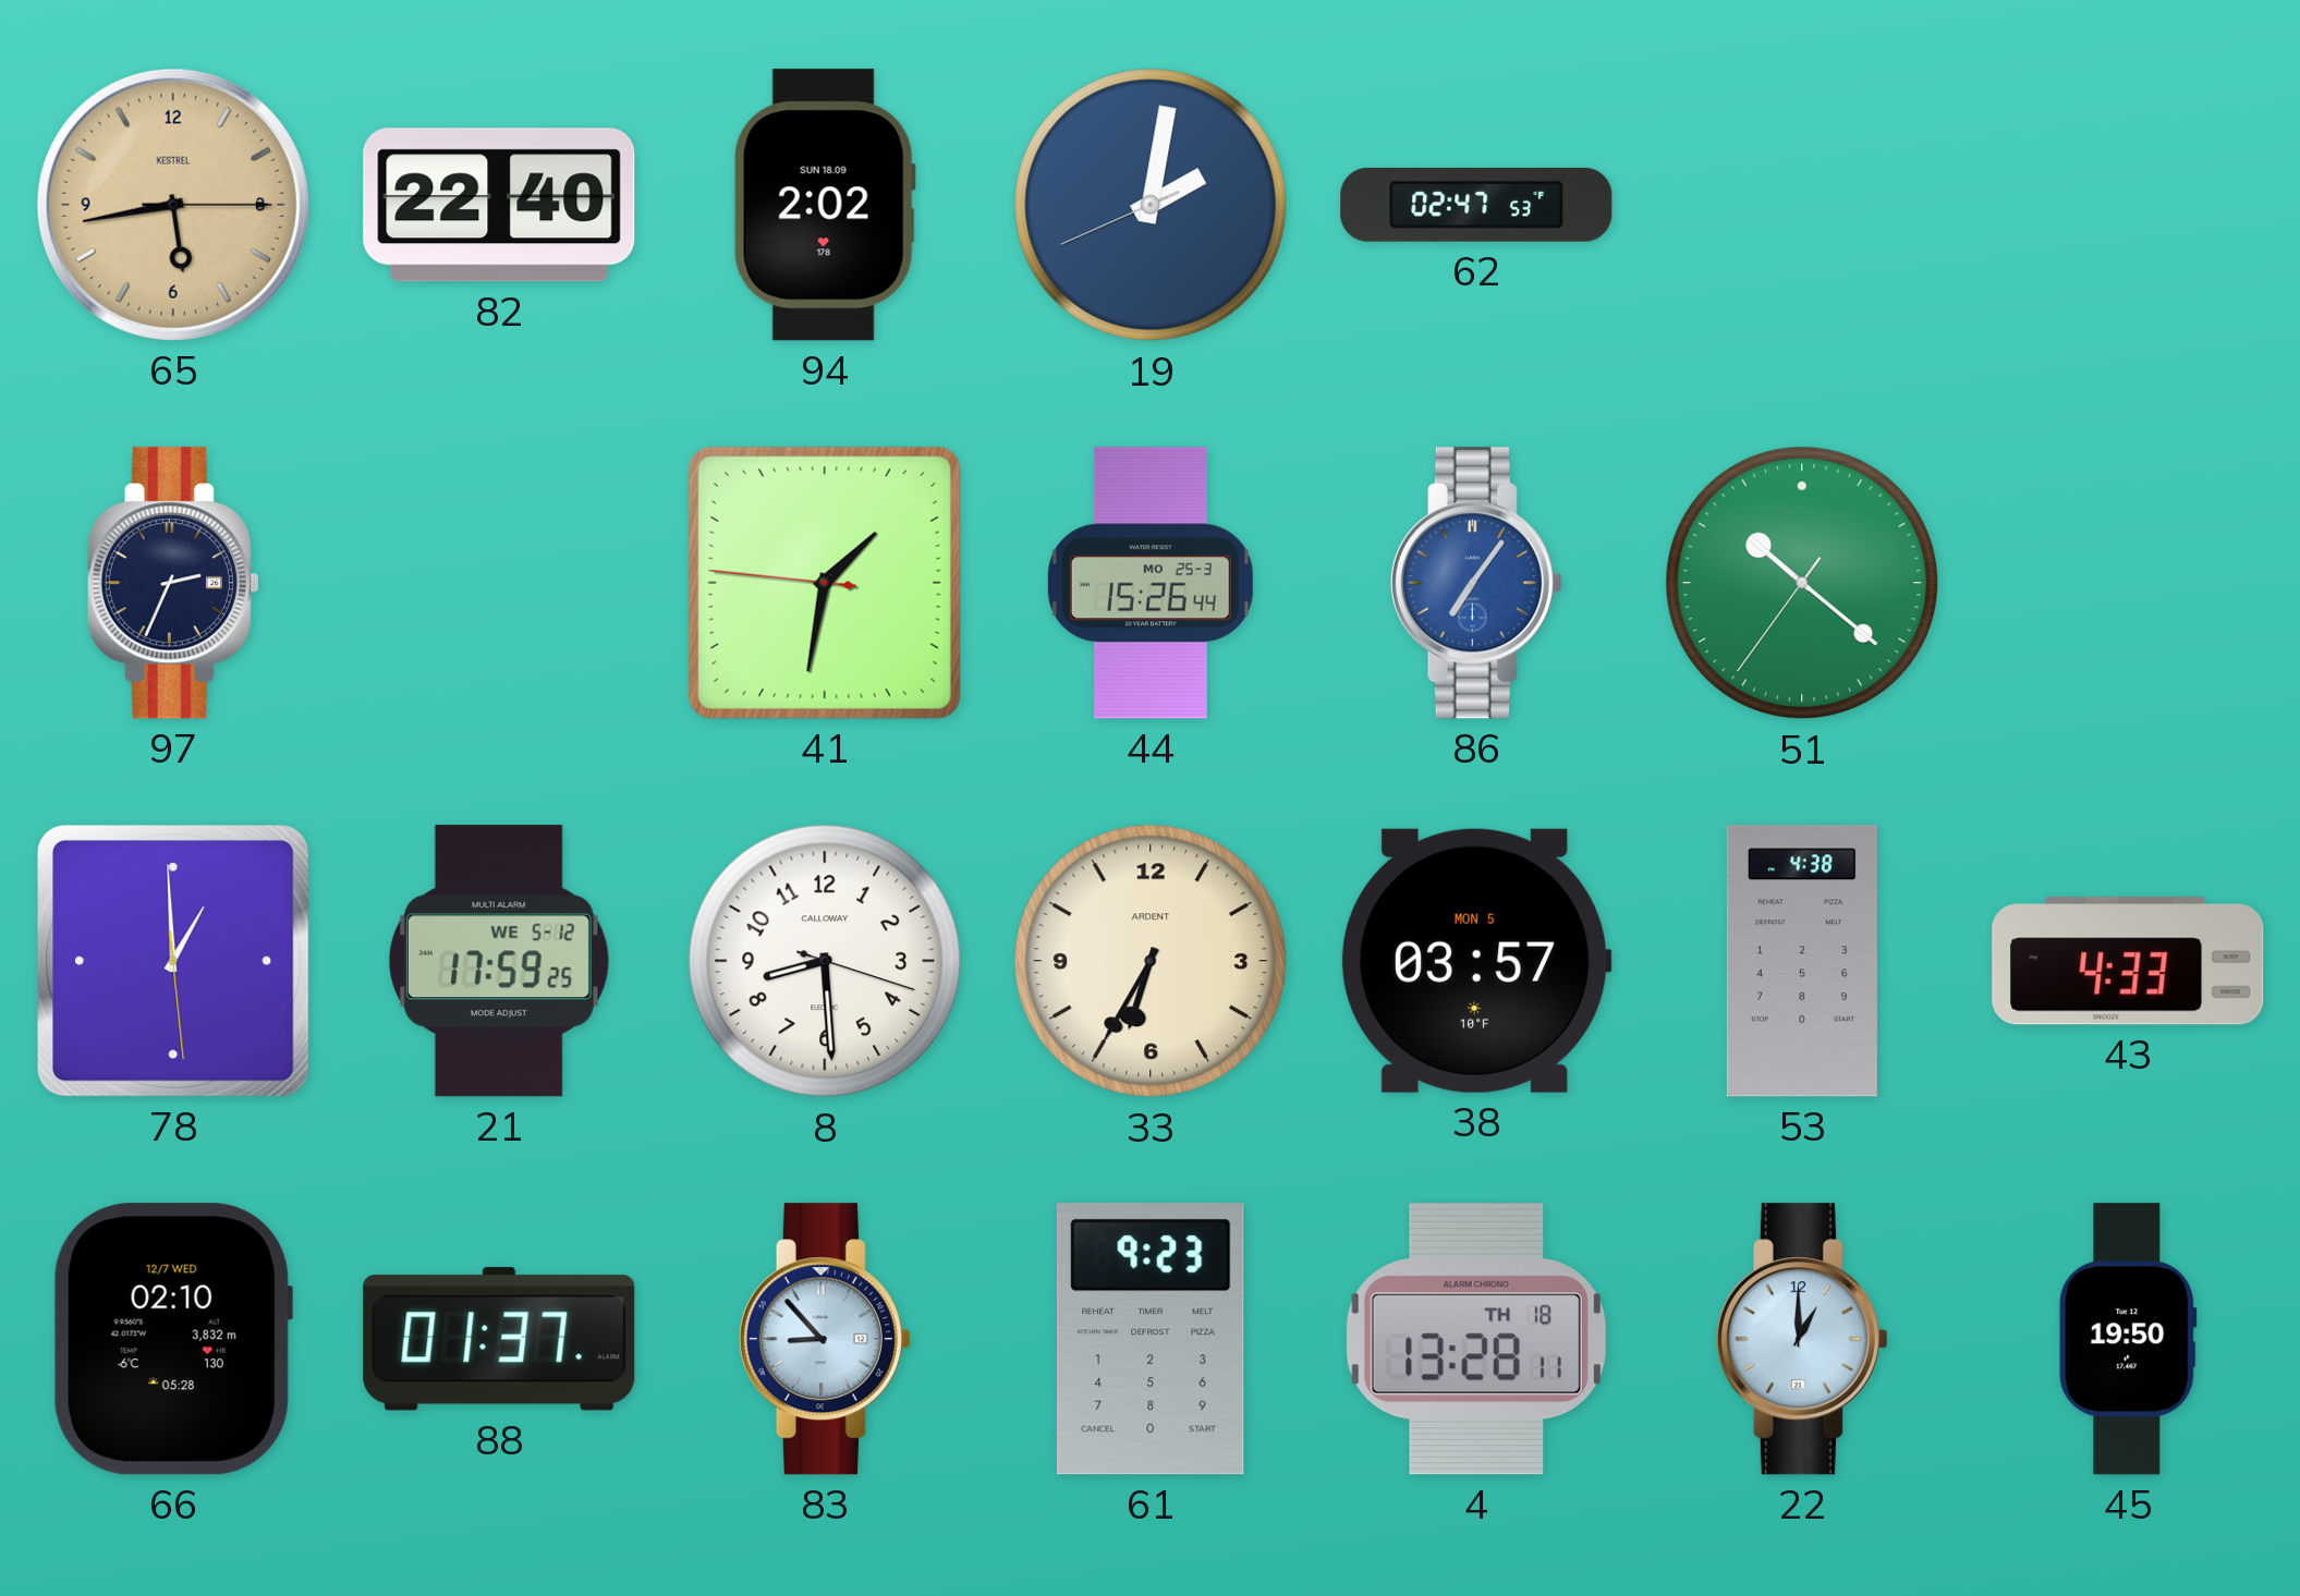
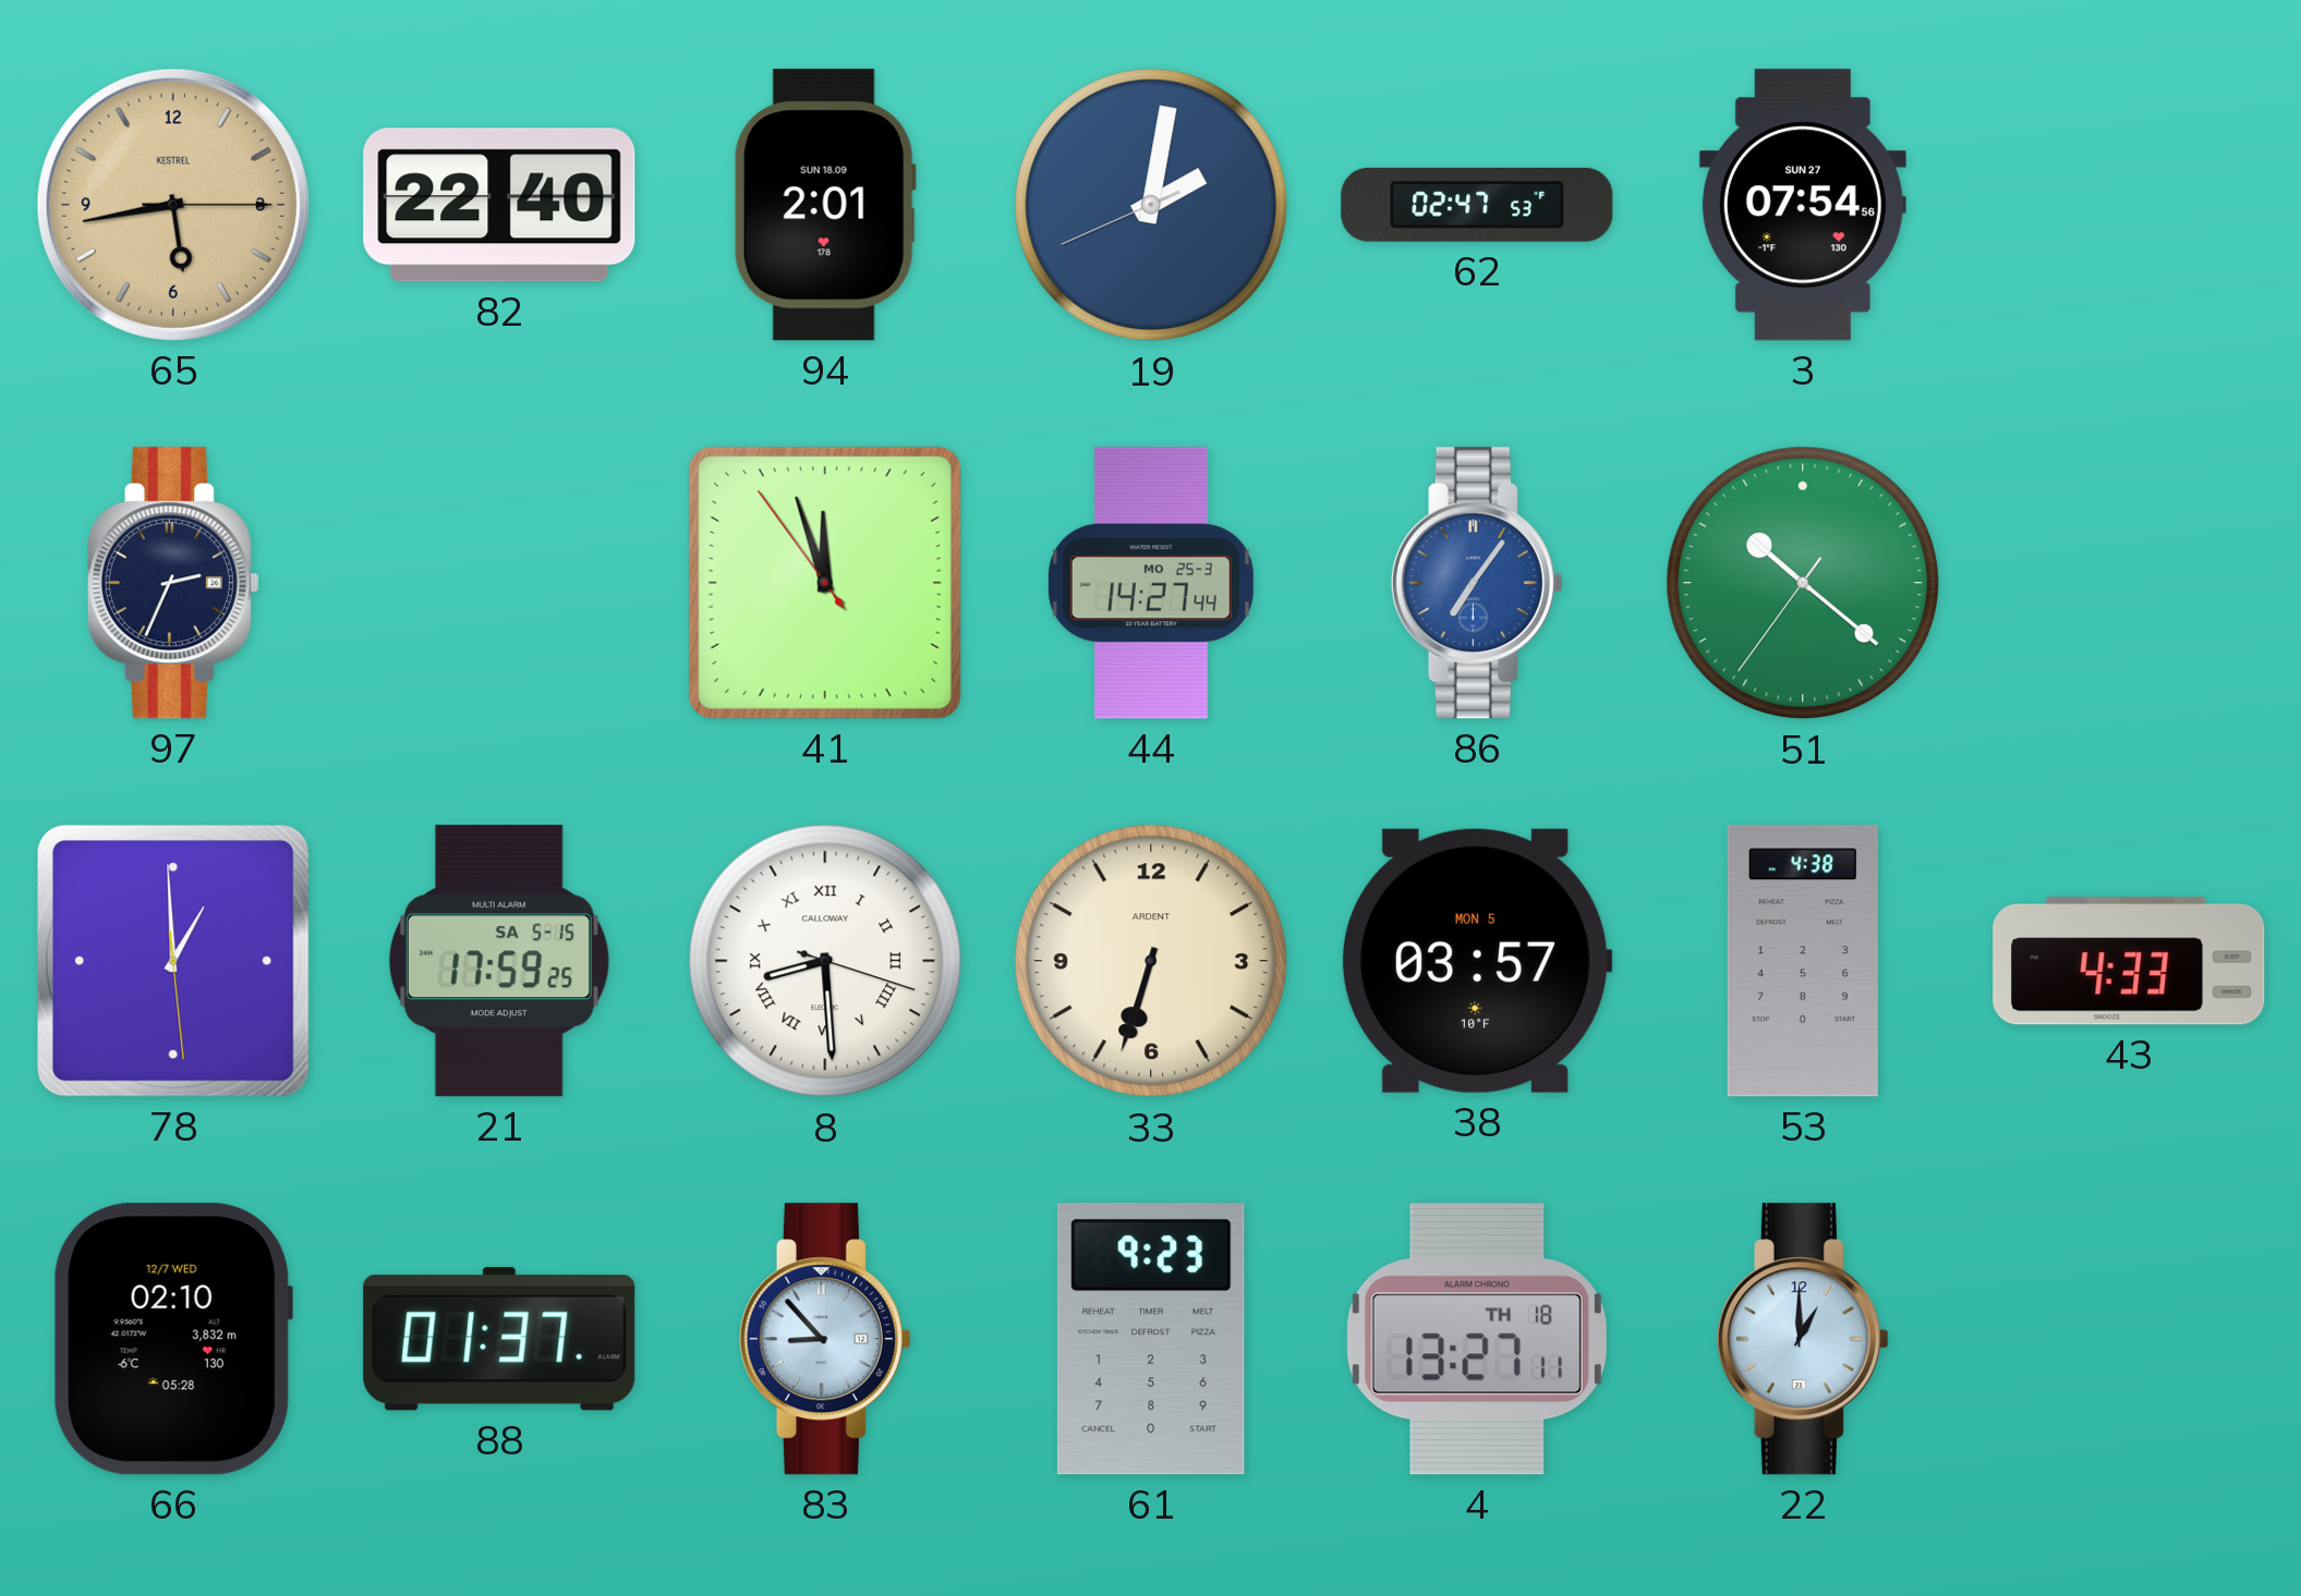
94: 2:02 -> 2:01
3: none -> 07:54
41: 1:31 -> 11:56
44: 15:26 -> 14:27
21 date: WE 5-12 -> SA 5-15
8 numerals: Arabic -> Roman
33: 6:35 -> 6:33
4: 13:28 -> 13:27
45: 19:50 -> none
